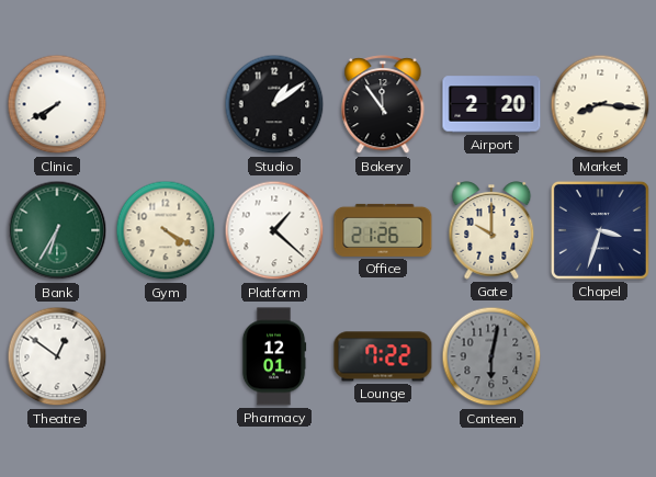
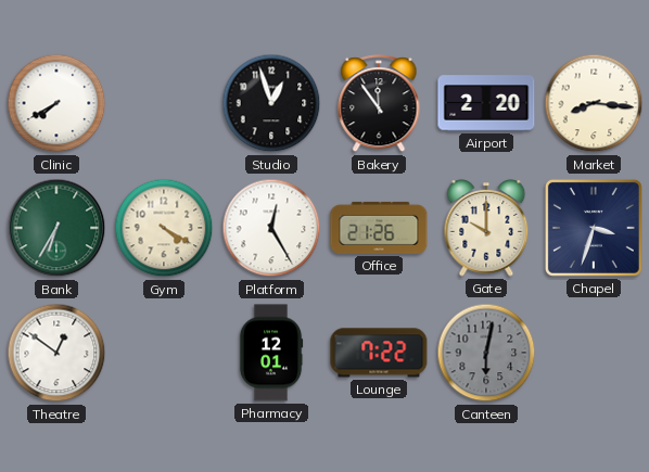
Studio: 1:09 -> 12:57
Platform: 1:22 -> 12:25
